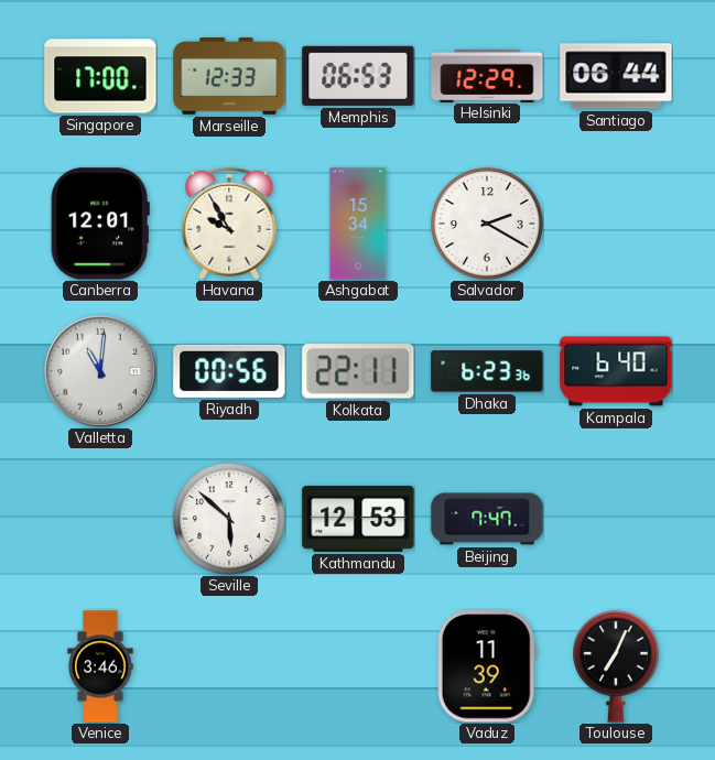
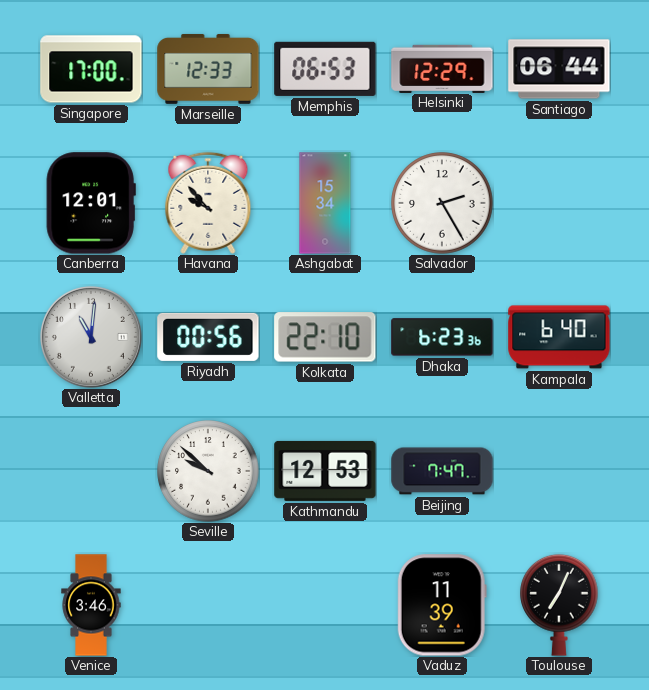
Havana: 9:55 -> 9:53
Salvador: 2:20 -> 2:25
Kolkata: 22:11 -> 22:10
Seville: 5:52 -> 9:52
